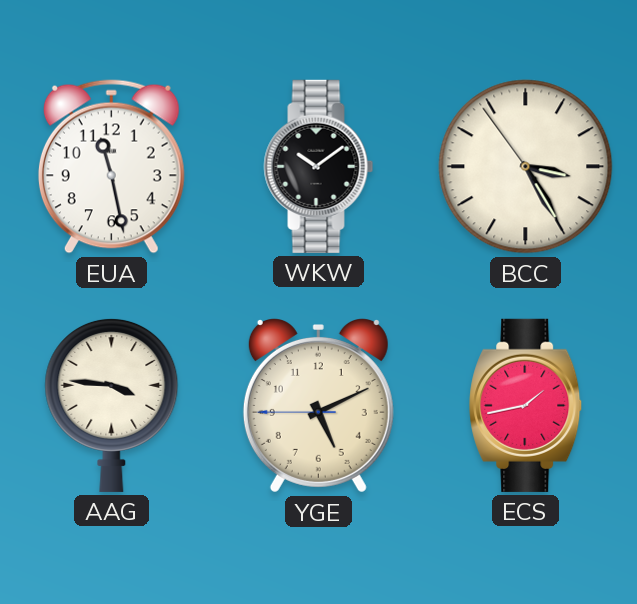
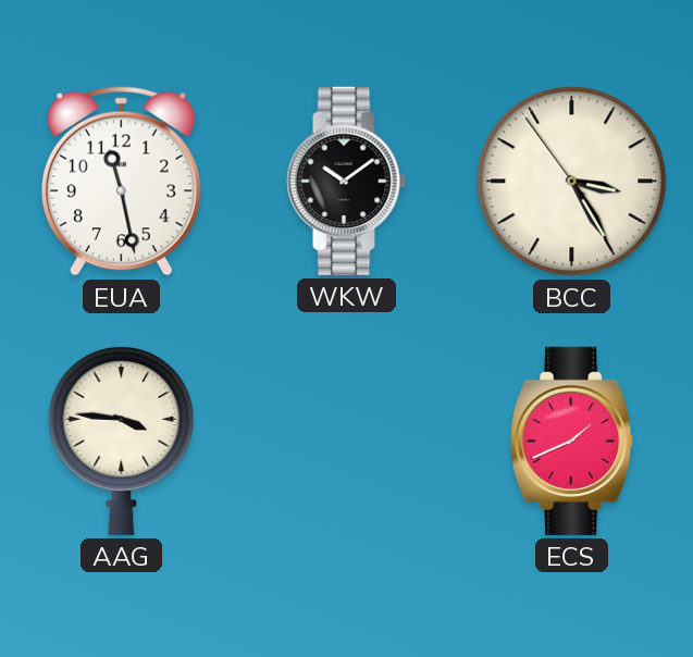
YGE: 5:10 -> none
ECS: 1:43 -> 1:41
